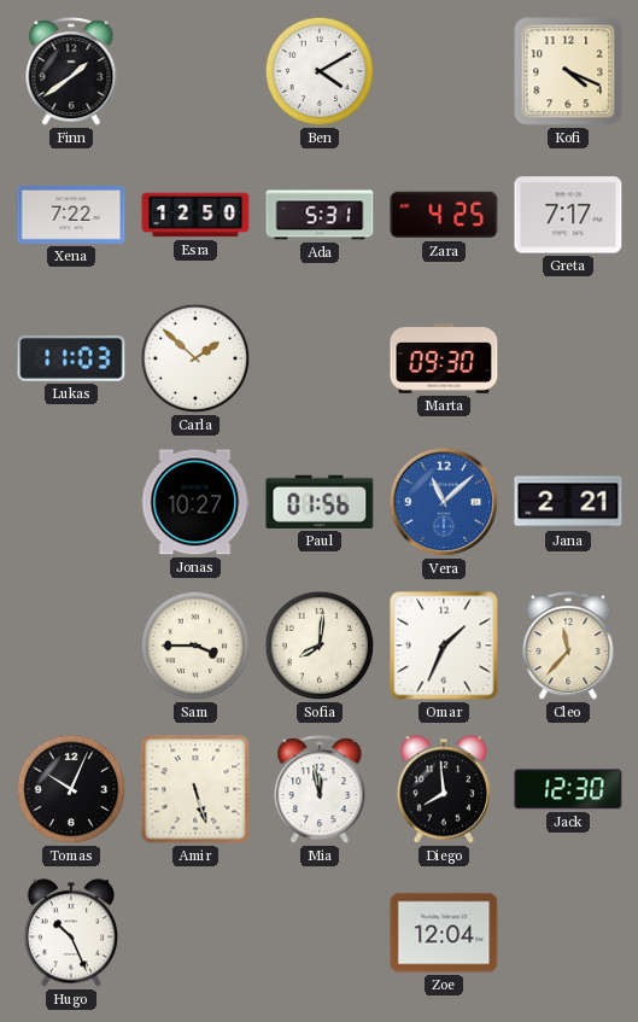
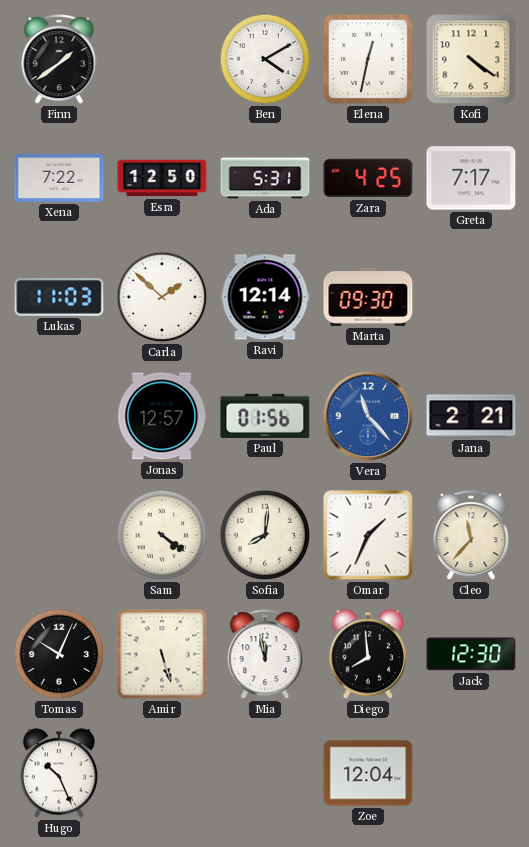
Elena: none -> 12:32
Kofi: 4:19 -> 4:21
Ravi: none -> 12:14
Jonas: 10:27 -> 12:57
Vera: 11:08 -> 11:23
Sam: 3:45 -> 4:21
